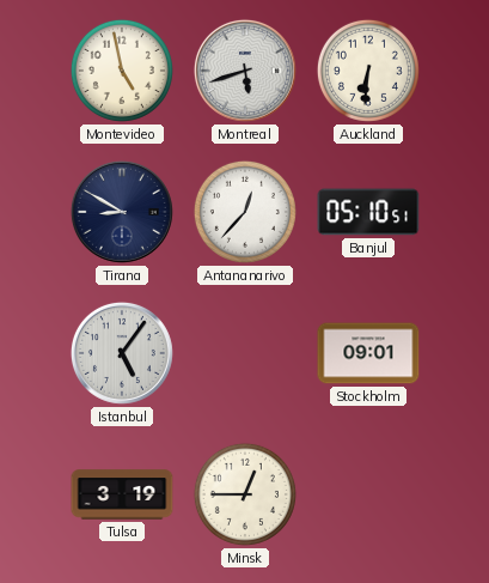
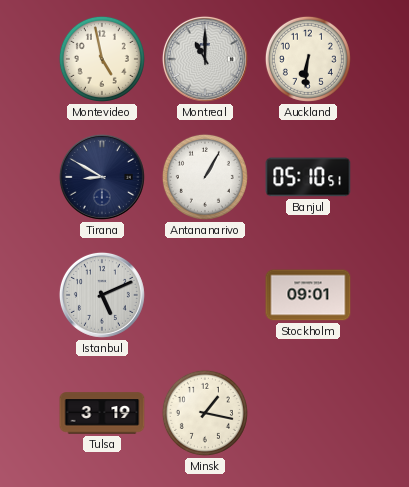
Montreal: 5:42 -> 11:00
Antananarivo: 12:37 -> 1:05
Istanbul: 5:06 -> 5:11
Minsk: 12:45 -> 1:17
